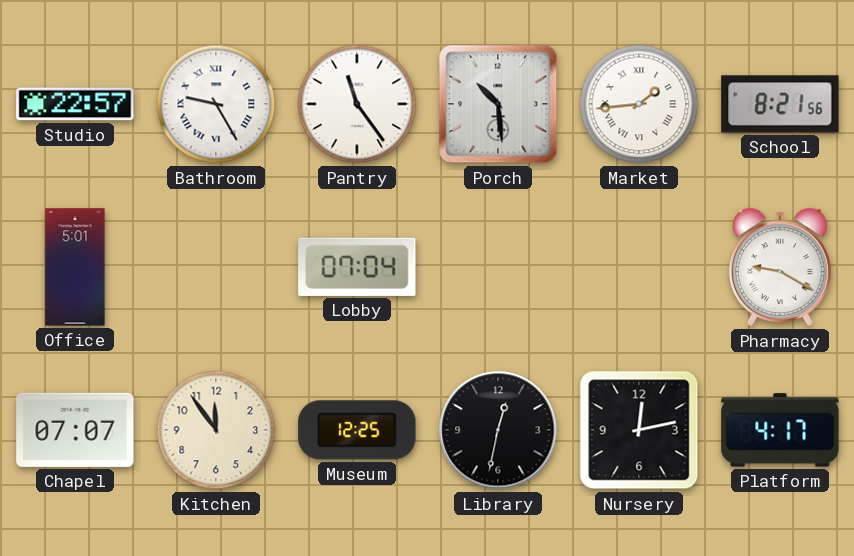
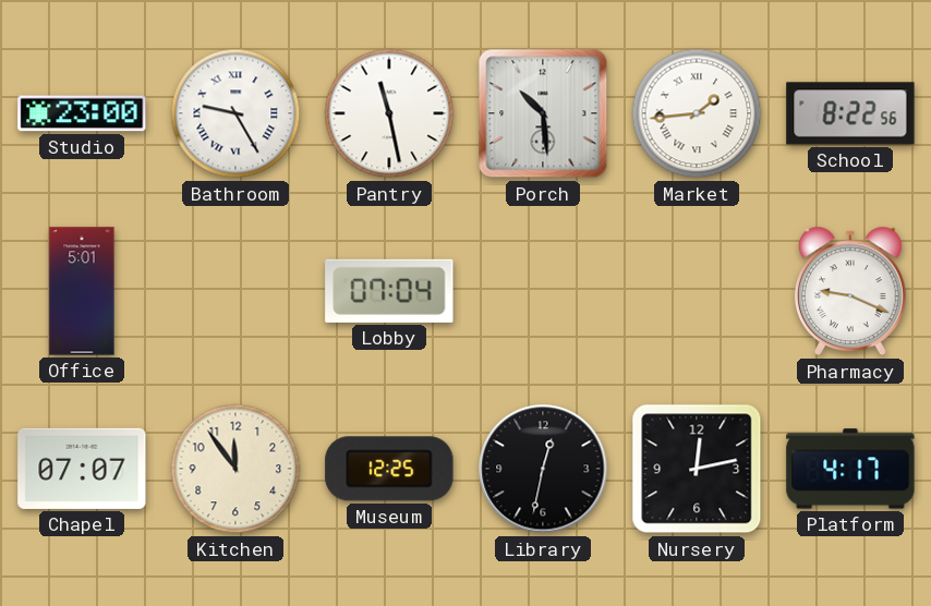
Studio: 22:57 -> 23:00
Pantry: 11:24 -> 11:28
School: 8:21 -> 8:22
Pharmacy: 9:20 -> 9:19
